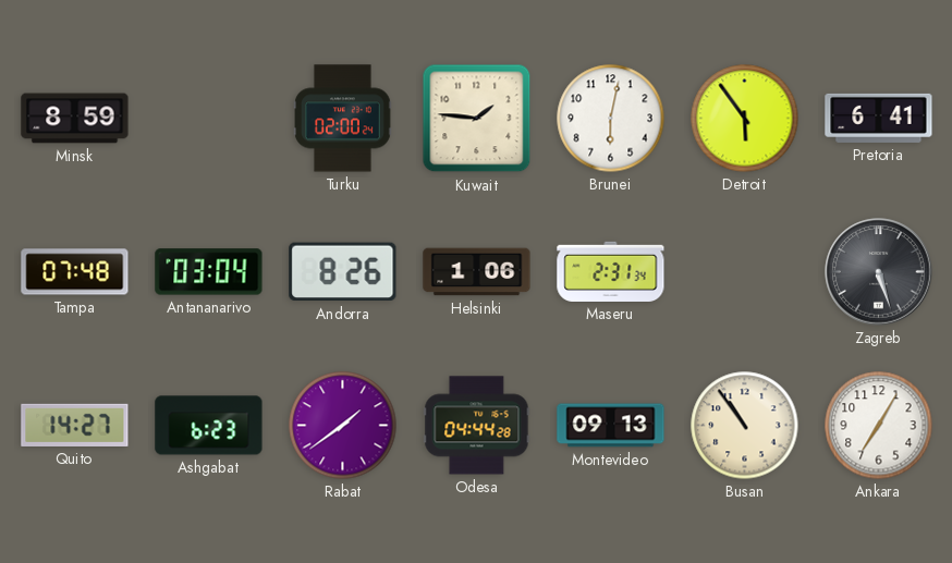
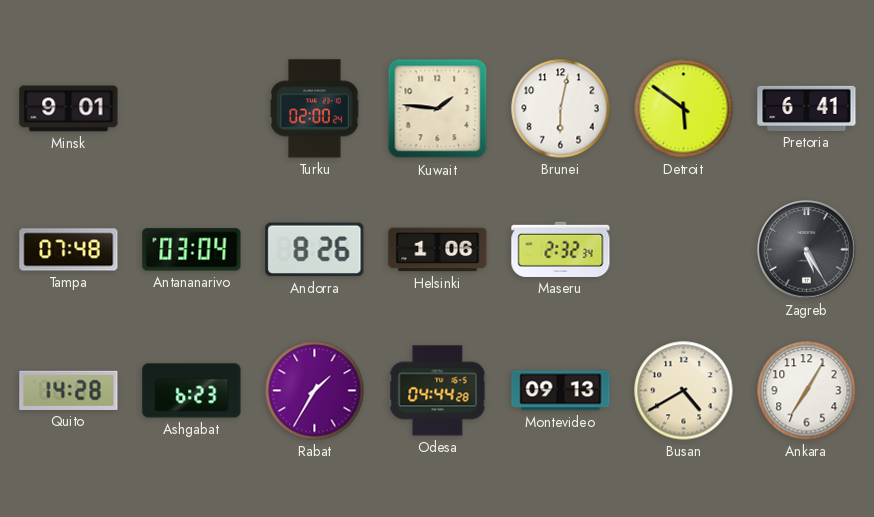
Minsk: 8:59 -> 9:01
Detroit: 5:54 -> 5:51
Maseru: 2:31 -> 2:32
Zagreb: 5:27 -> 5:25
Quito: 14:27 -> 14:28
Rabat: 1:39 -> 1:35
Busan: 10:54 -> 4:40
